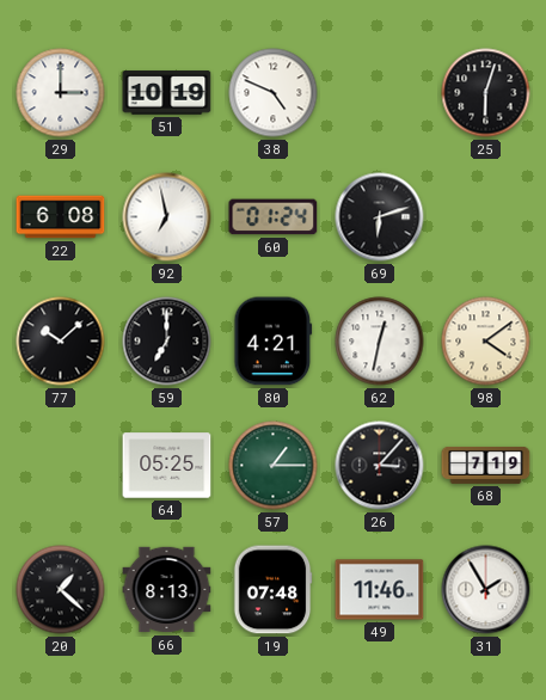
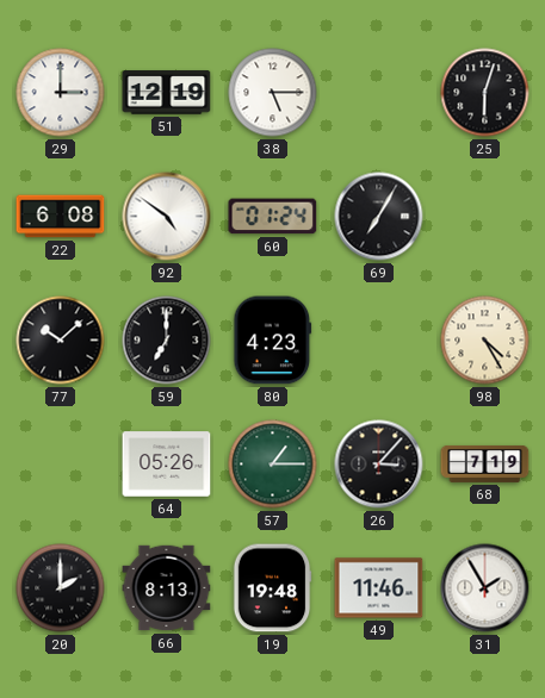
51: 10:19 -> 12:19
38: 4:49 -> 5:15
92: 6:58 -> 4:51
69: 6:12 -> 7:05
80: 4:21 -> 4:23
62: 12:32 -> none
98: 4:09 -> 4:25
64: 05:25 -> 05:26
20: 1:22 -> 2:00
19: 07:48 -> 19:48
